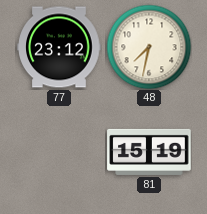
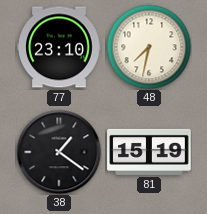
77: 23:12 -> 23:10
38: none -> 1:21
